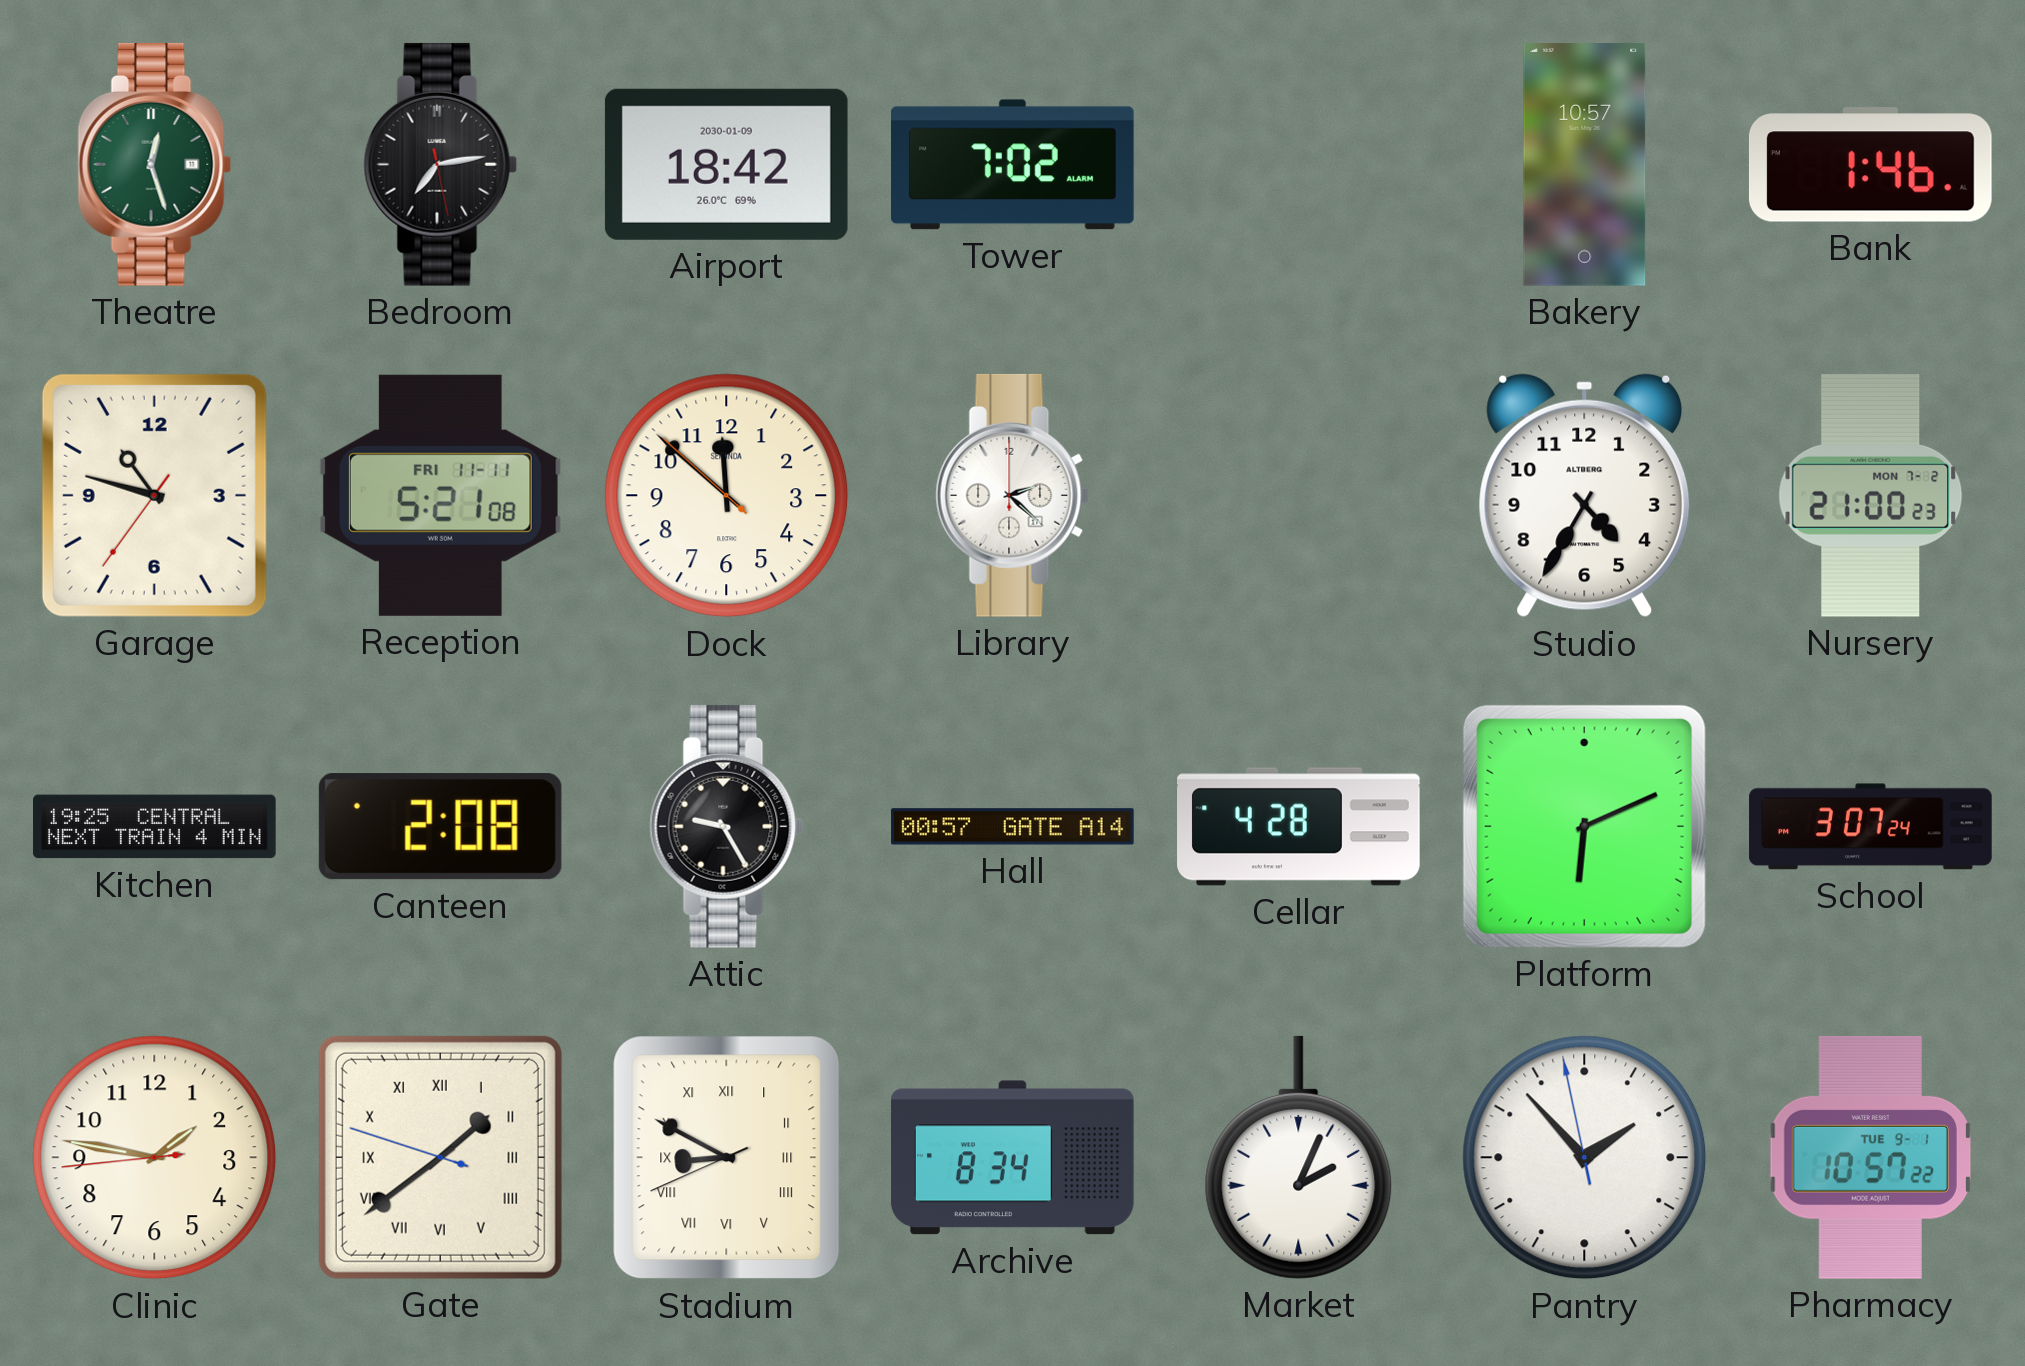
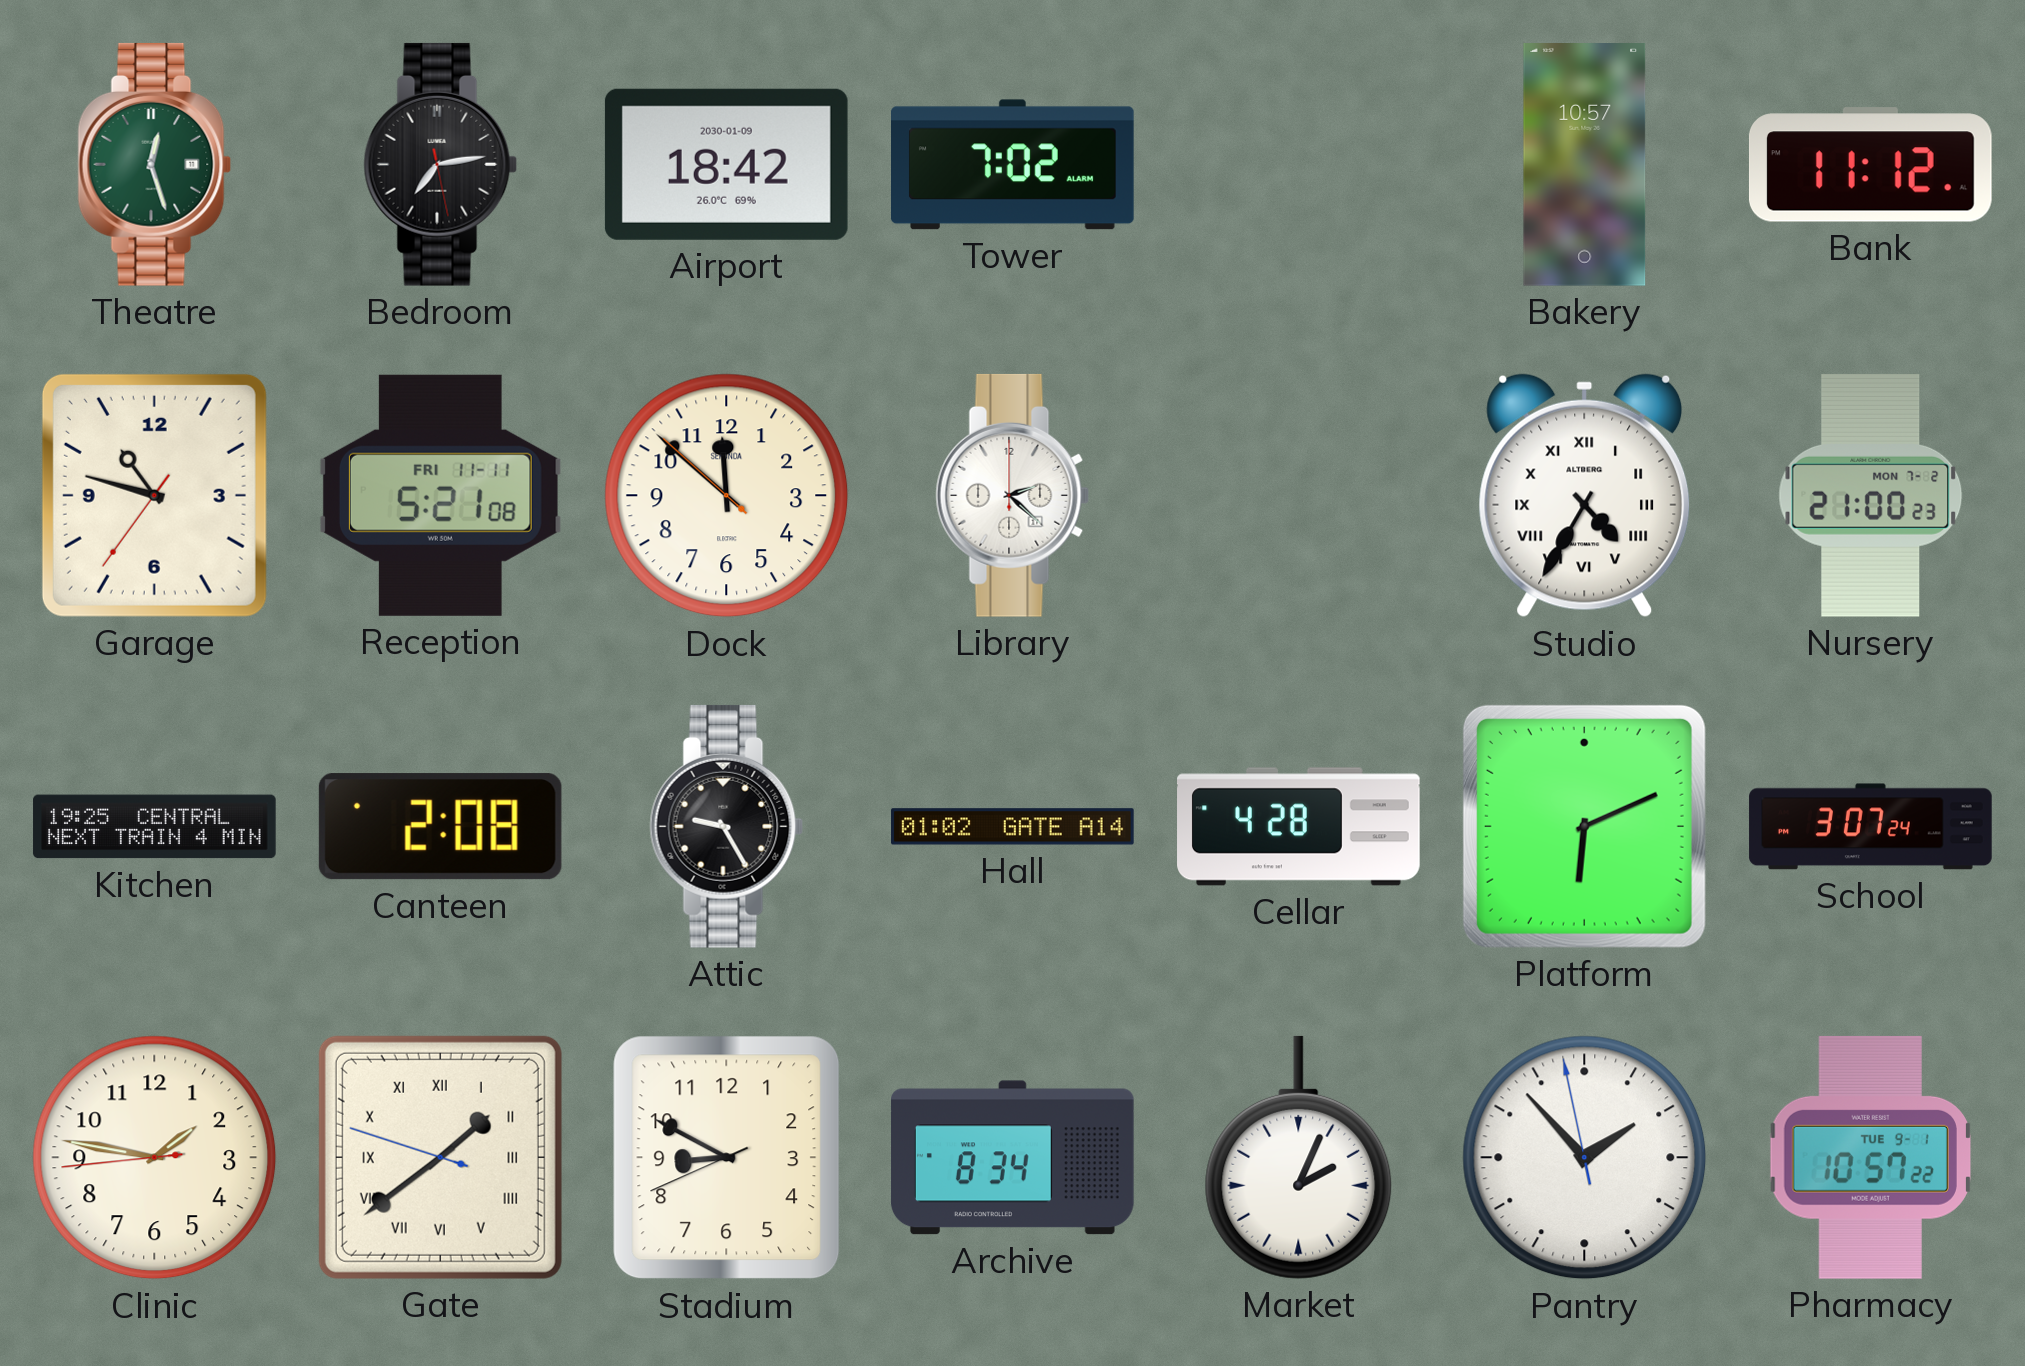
Bank: 1:46 -> 11:12
Studio numerals: Arabic -> Roman
Hall: 00:57 -> 01:02
Stadium numerals: Roman -> Arabic
